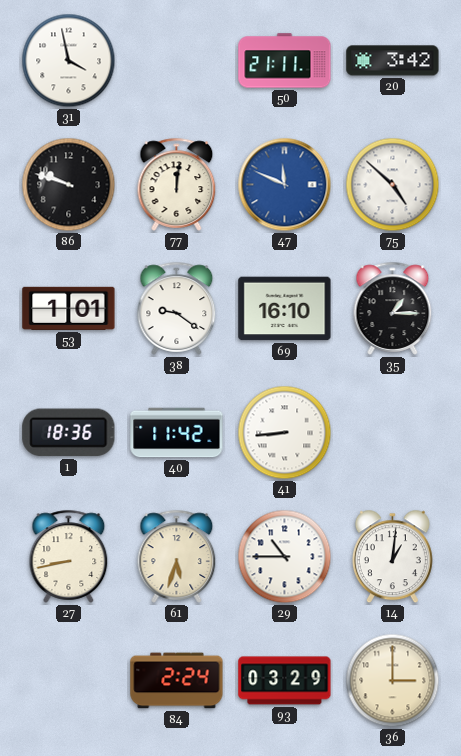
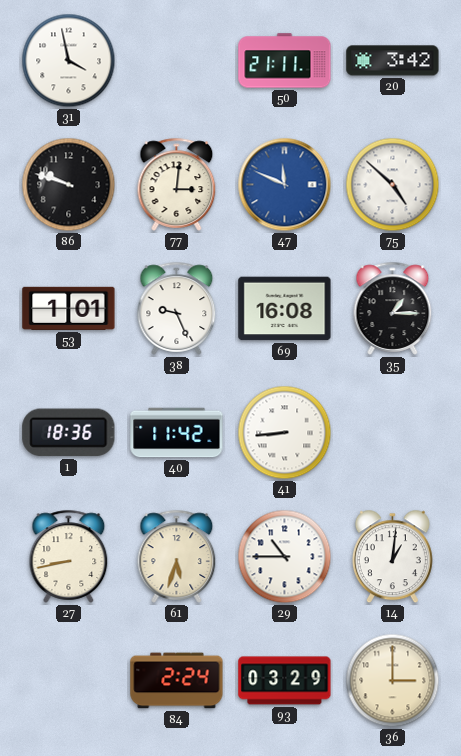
77: 12:01 -> 3:01
38: 9:21 -> 9:26
69: 16:10 -> 16:08
